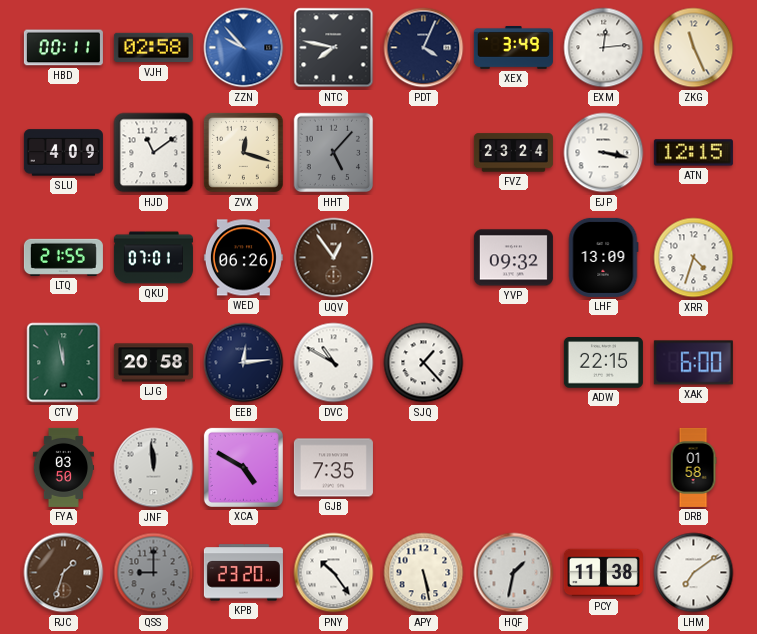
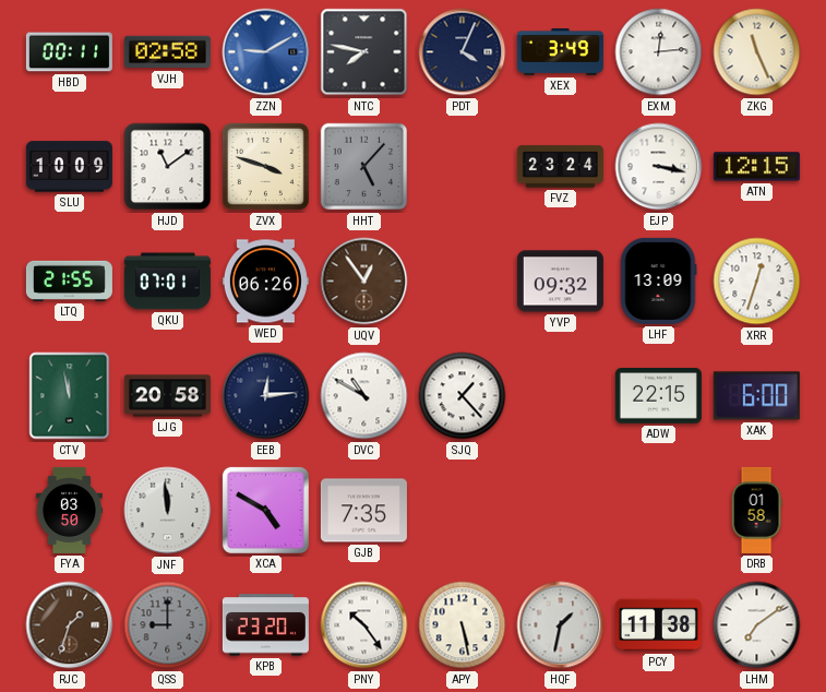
ZZN: 9:53 -> 9:10
SLU: 4:09 -> 10:09
ZVX: 12:18 -> 3:48
XRR: 4:33 -> 12:33
